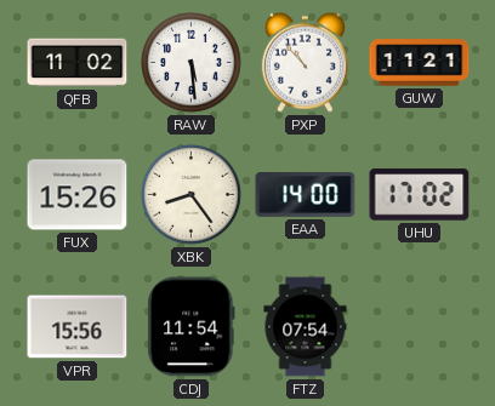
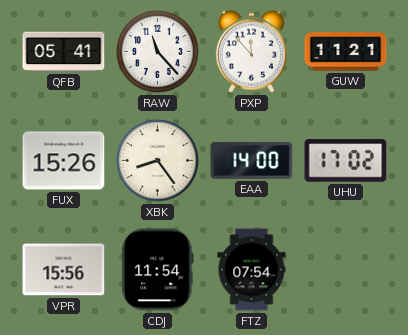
QFB: 11:02 -> 05:41
RAW: 5:29 -> 11:23
PXP: 10:53 -> 11:53
